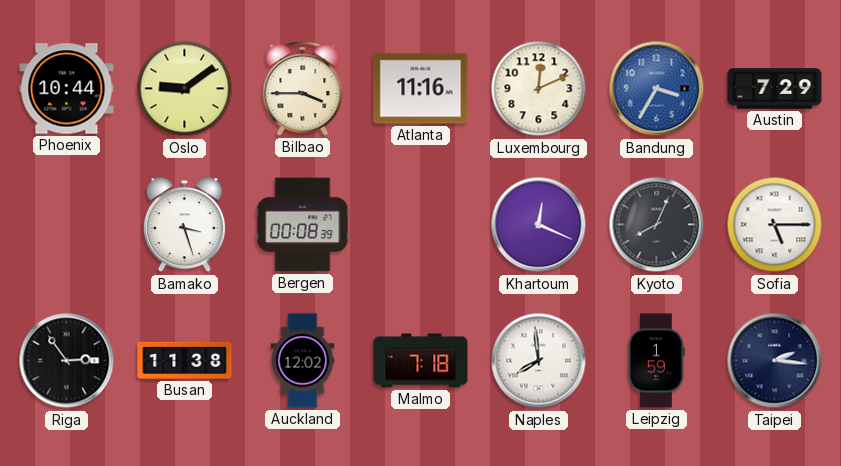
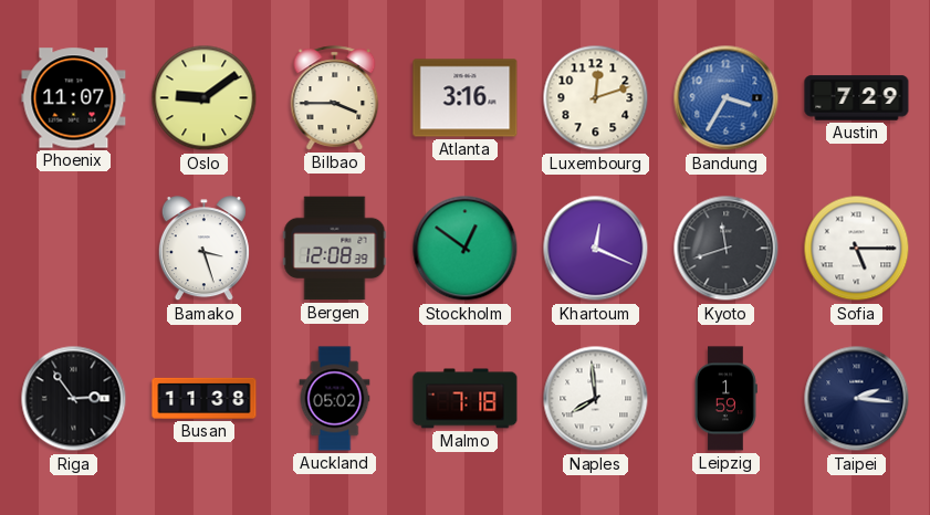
Phoenix: 10:44 -> 11:07
Atlanta: 11:16 -> 3:16
Luxembourg: 12:11 -> 12:12
Bergen: 00:08 -> 12:08
Stockholm: none -> 12:51
Kyoto: 8:04 -> 11:42
Auckland: 12:02 -> 05:02
